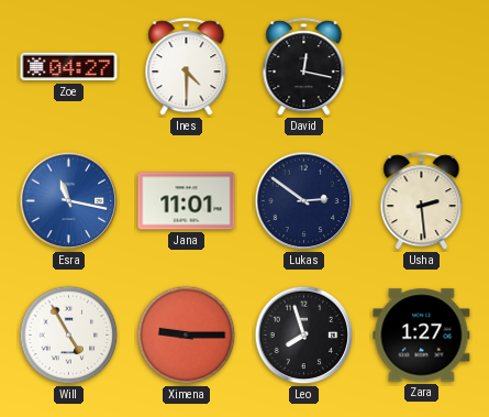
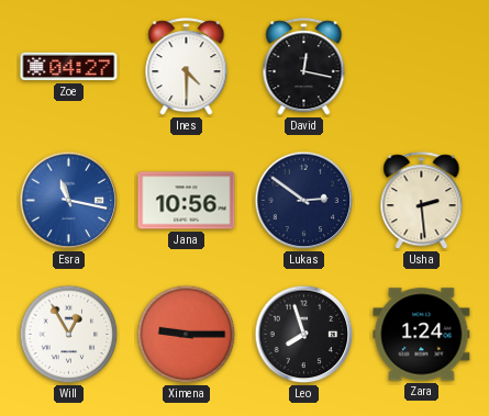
Jana: 11:01 -> 10:56
Will: 4:55 -> 12:55
Zara: 1:27 -> 1:24
